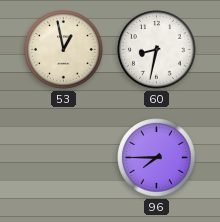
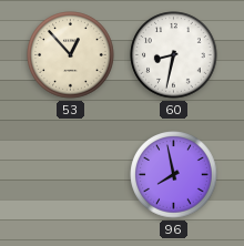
53: 12:58 -> 12:53
96: 7:45 -> 7:58
